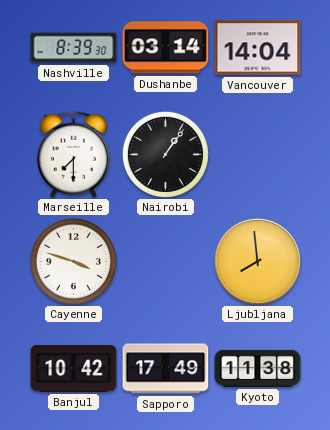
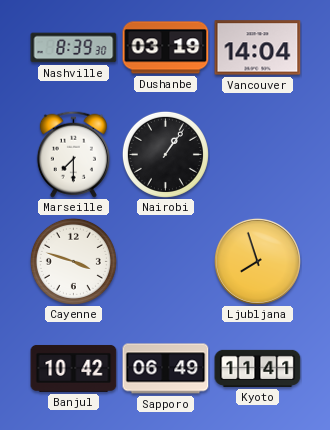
Dushanbe: 03:14 -> 03:19
Ljubljana: 7:59 -> 7:57
Sapporo: 17:49 -> 06:49
Kyoto: 11:38 -> 11:41
